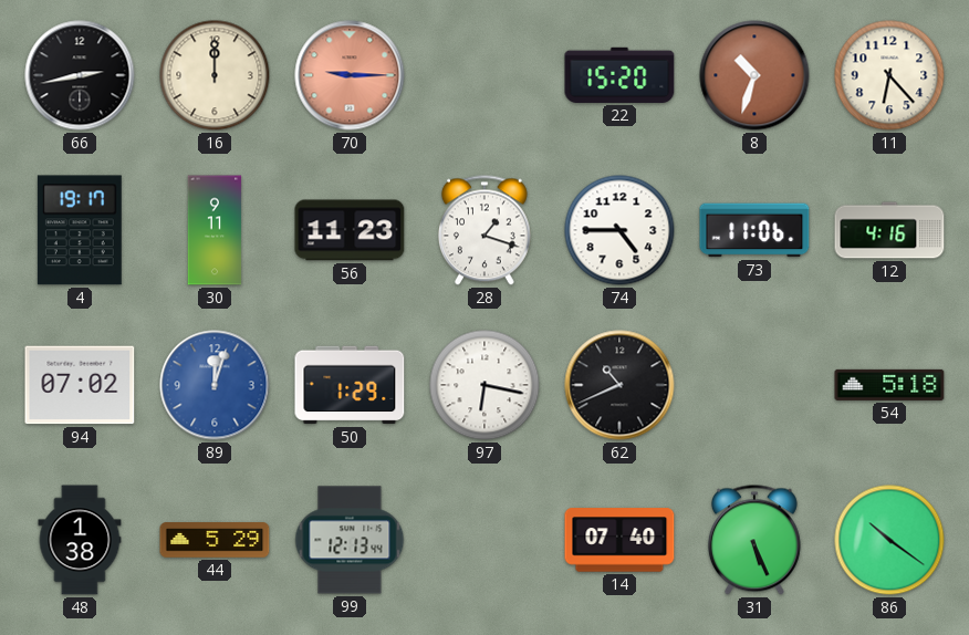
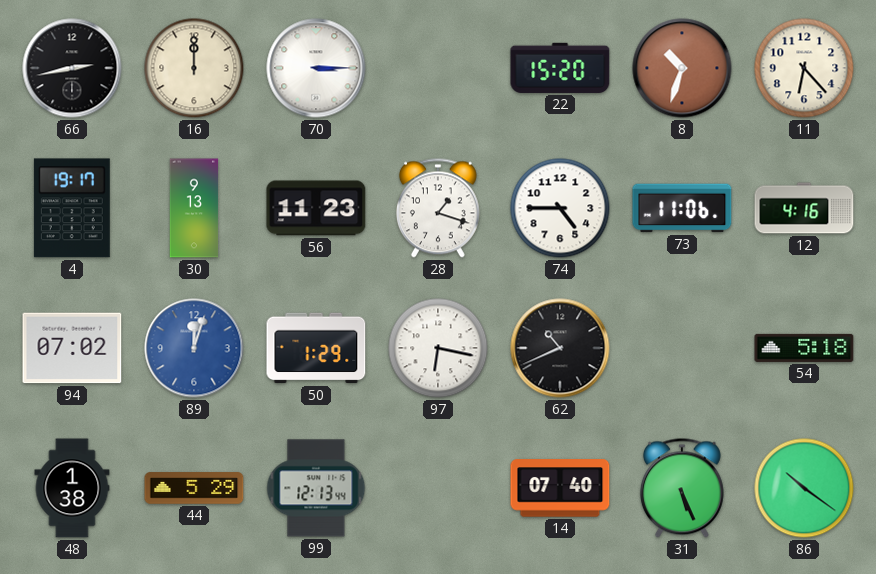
70: 9:15 -> 3:15
70 dial: salmon -> white
30: 9:11 -> 9:13
